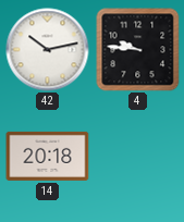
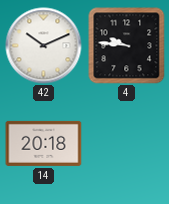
42: 10:13 -> 10:11
